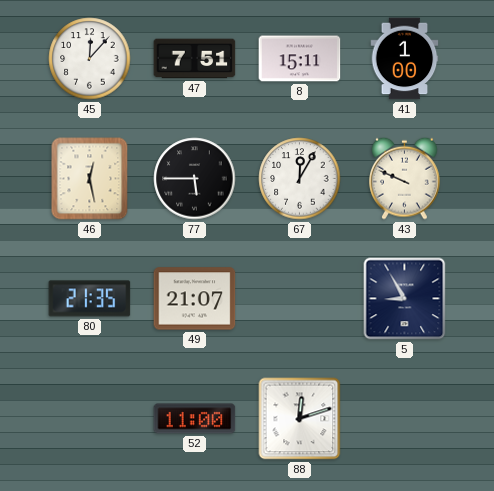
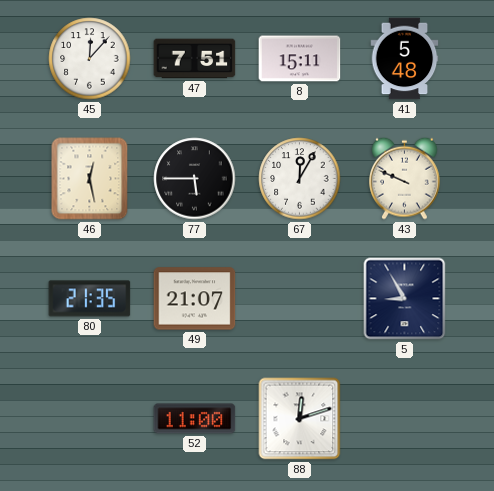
41: 1:00 -> 5:48
